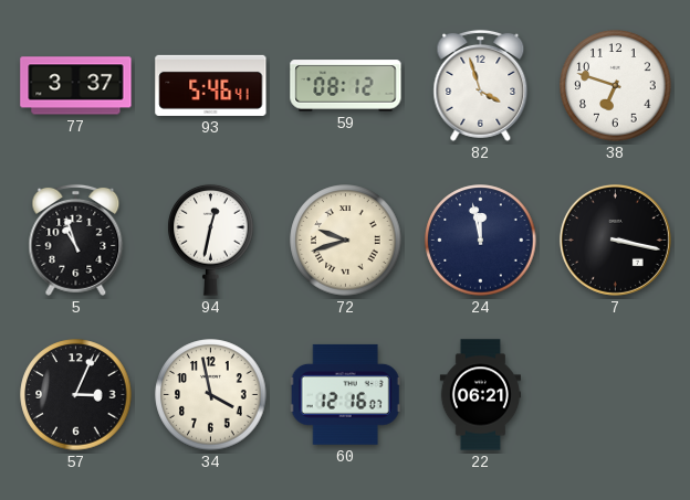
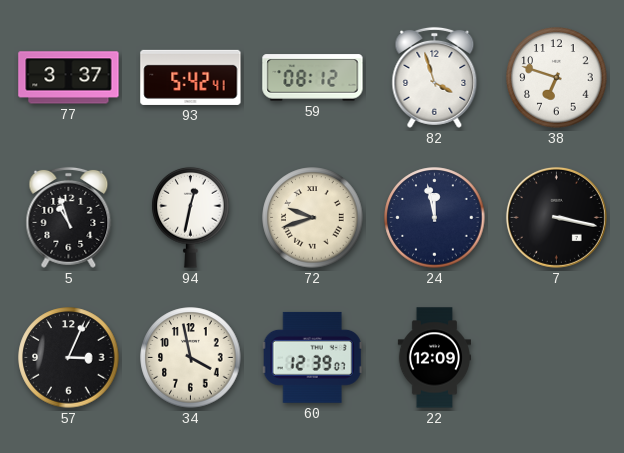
93: 5:46 -> 5:42
60: 12:16 -> 12:39
22: 06:21 -> 12:09
